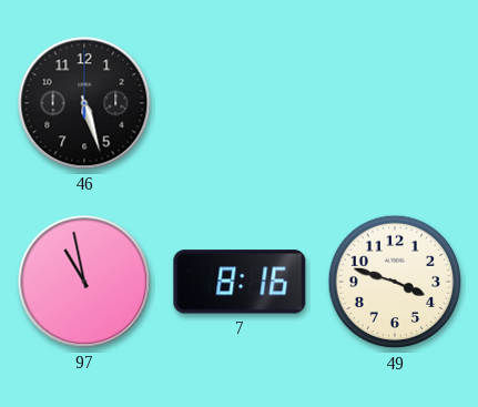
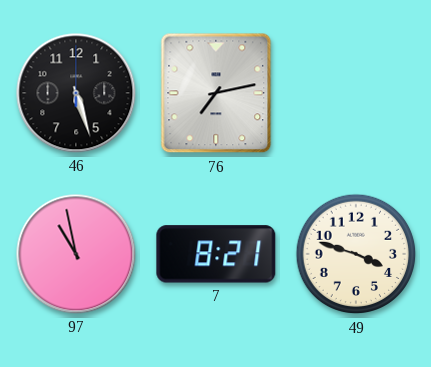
76: none -> 7:13
7: 8:16 -> 8:21
